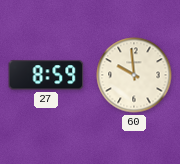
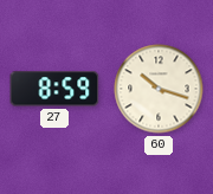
60: 9:59 -> 10:18
